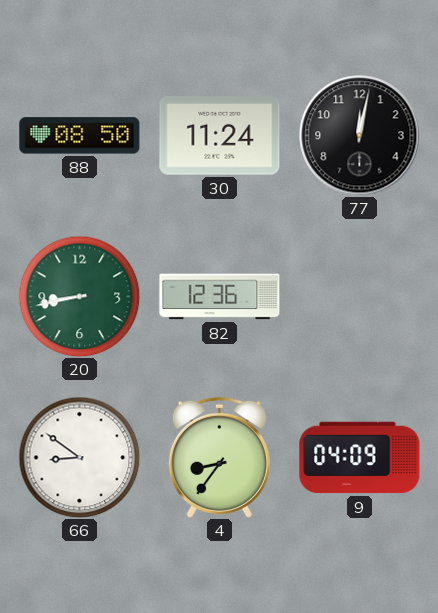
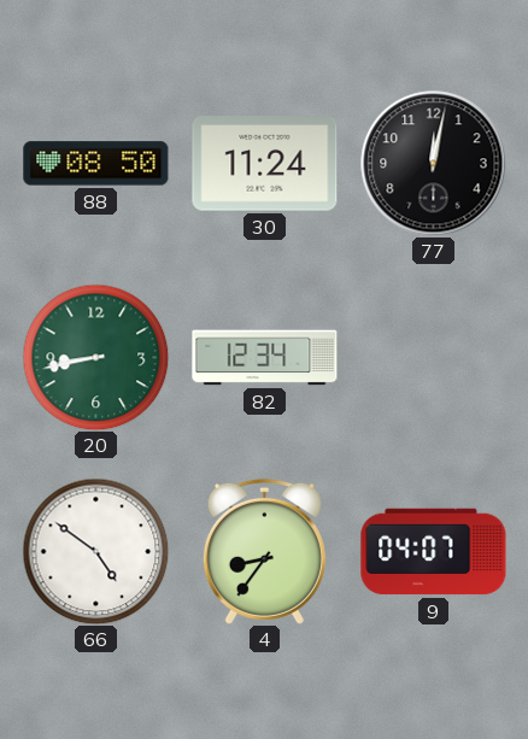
82: 12:36 -> 12:34
66: 8:51 -> 4:51
9: 04:09 -> 04:07
